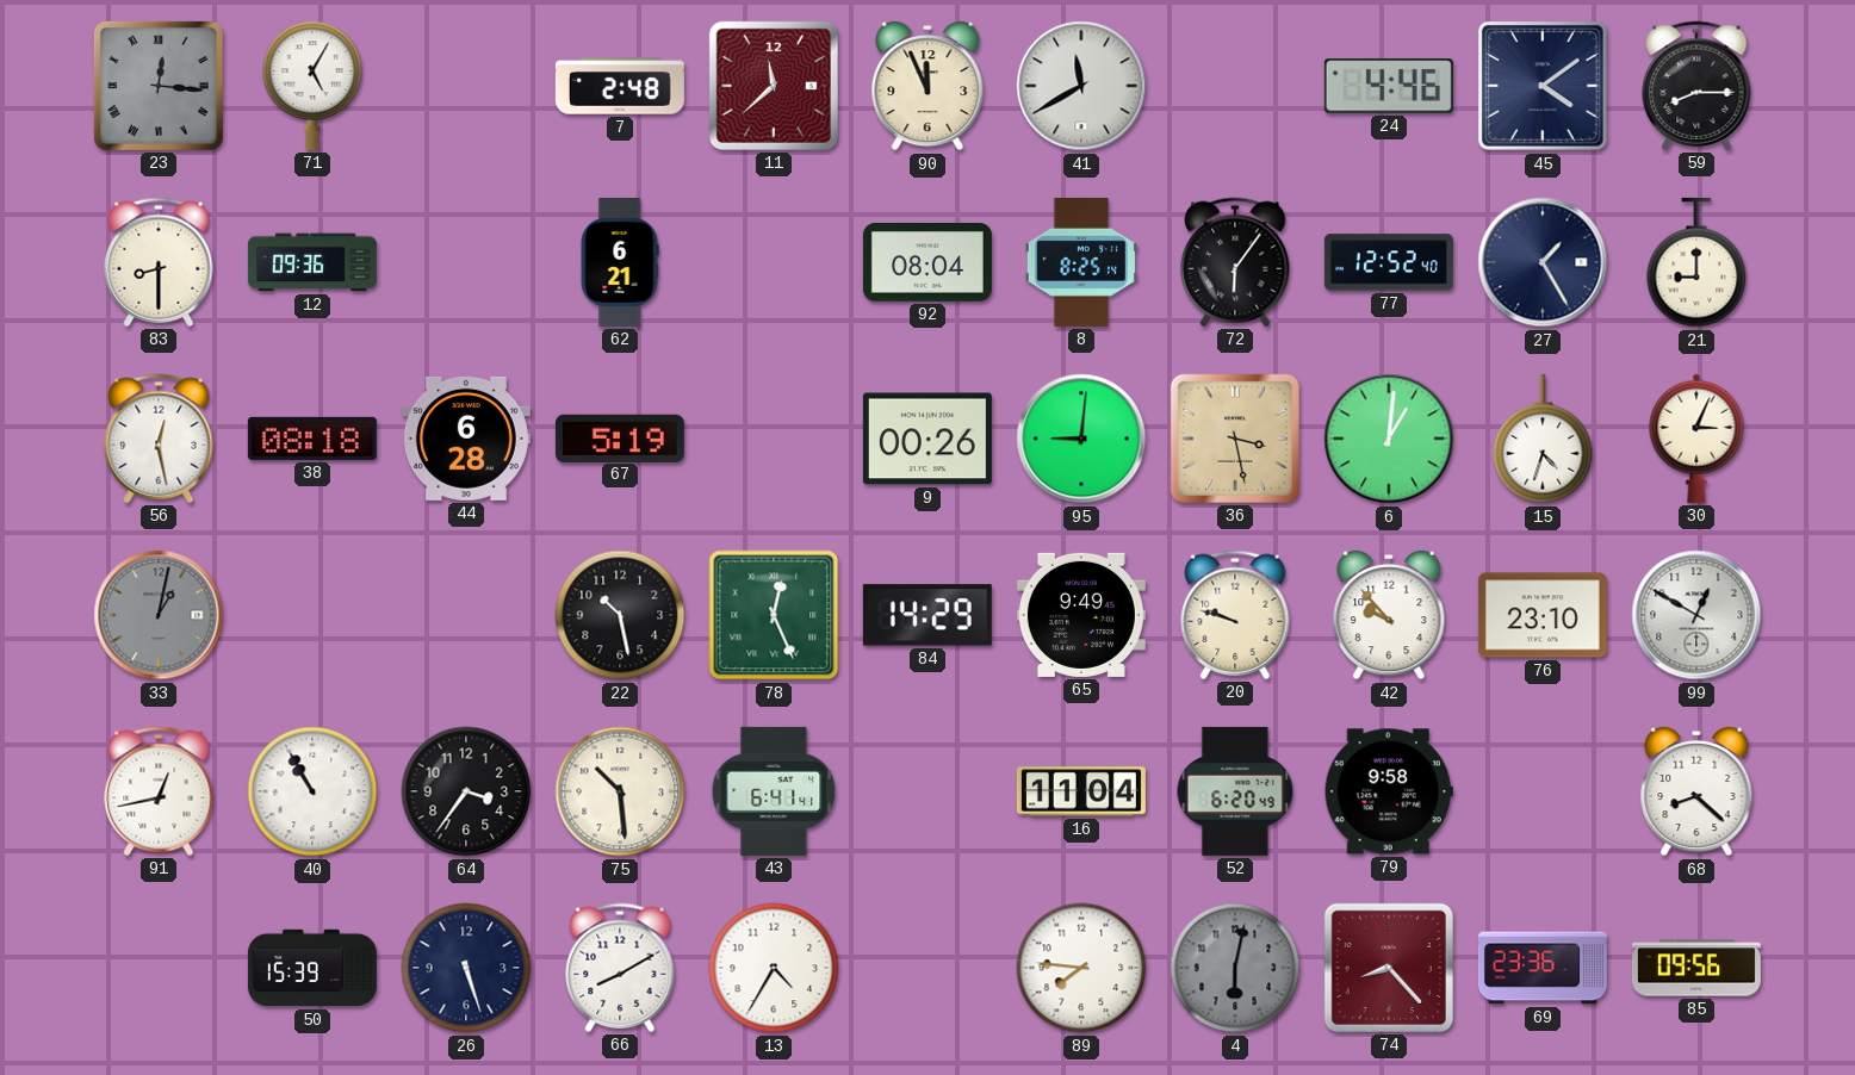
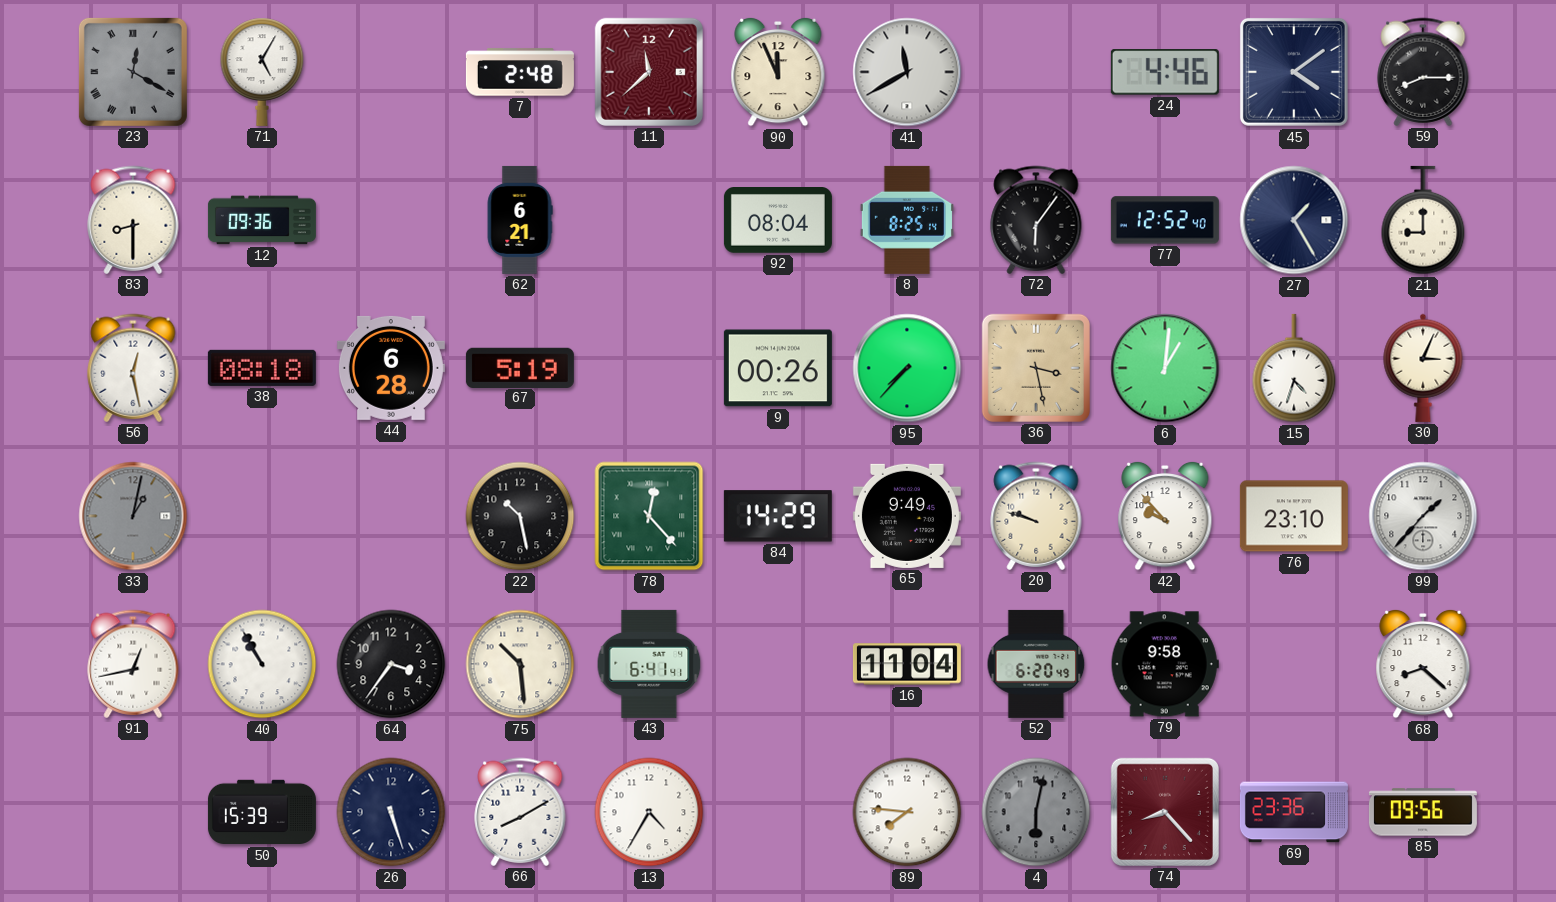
23: 12:16 -> 12:20
95: 9:01 -> 7:37
78: 12:26 -> 12:23
99: 12:50 -> 1:37
